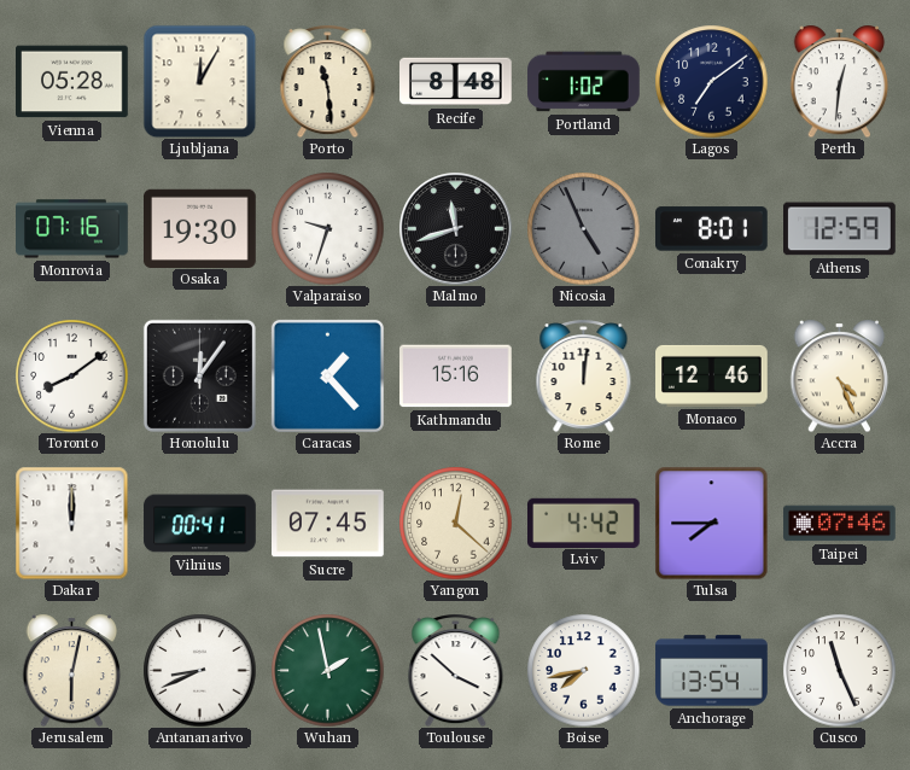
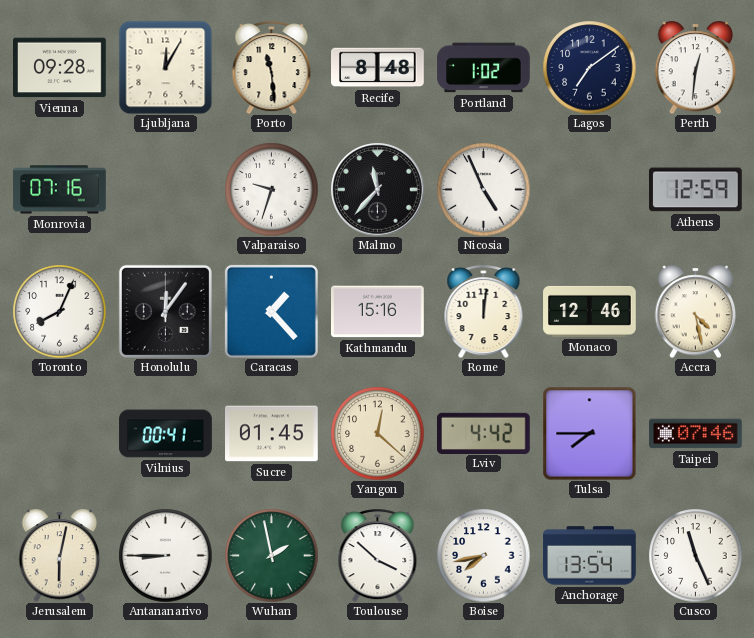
Vienna: 05:28 -> 09:28
Osaka: 19:30 -> none
Malmo: 11:42 -> 11:37
Nicosia dial: grey -> white
Conakry: 8:01 -> none
Toronto: 8:09 -> 8:04
Accra: 4:26 -> 4:28
Dakar: 12:00 -> none
Sucre: 07:45 -> 01:45
Antananarivo: 8:41 -> 8:45
